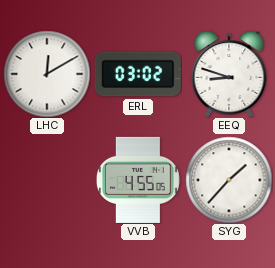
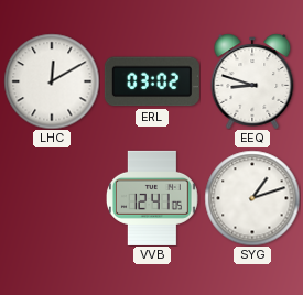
VVB: 4:55 -> 12:41
SYG: 1:37 -> 1:12
